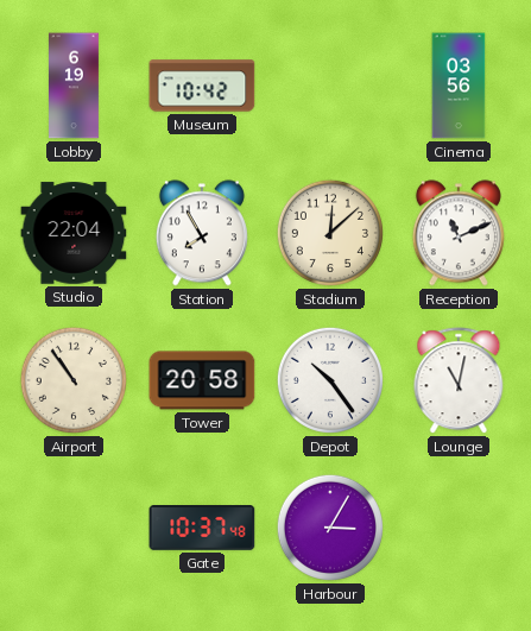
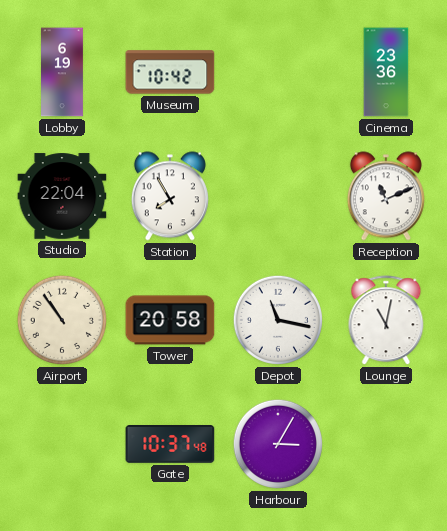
Cinema: 03:56 -> 23:36
Stadium: 12:08 -> none
Depot: 10:24 -> 11:17
